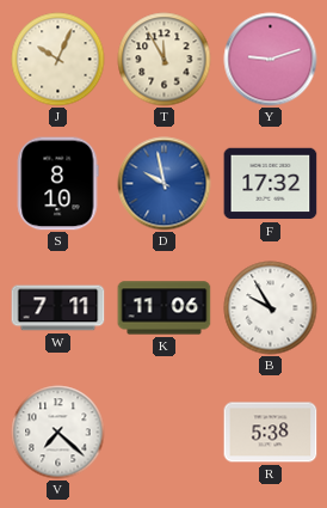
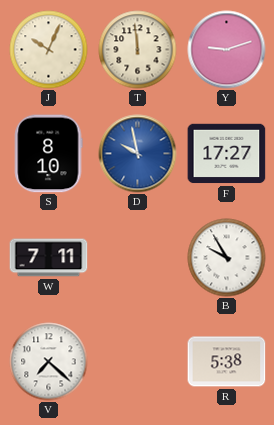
T: 11:55 -> 11:59
F: 17:32 -> 17:27
K: 11:06 -> none
